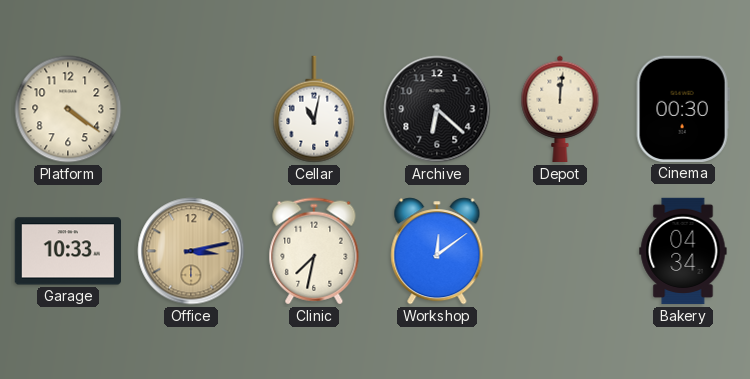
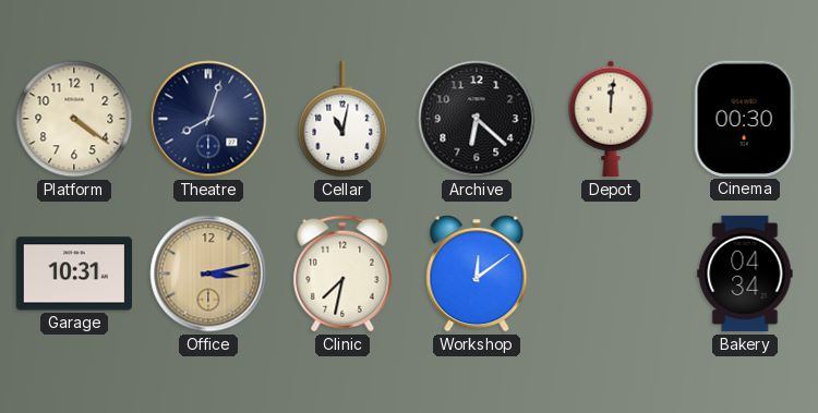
Theatre: none -> 8:03
Garage: 10:33 -> 10:31
